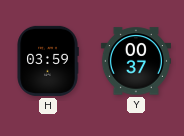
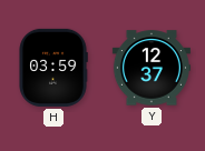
Y: 00:37 -> 12:37
